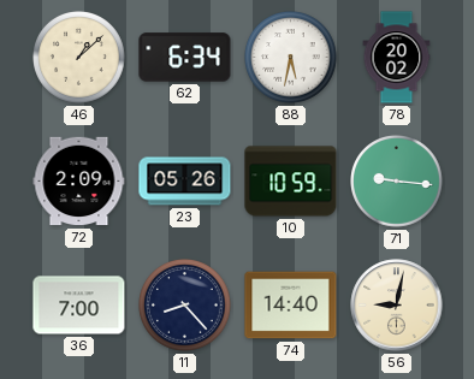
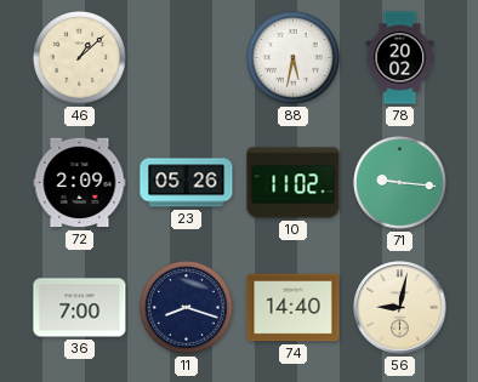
62: 6:34 -> none
10: 10:59 -> 11:02
11: 8:23 -> 8:18
